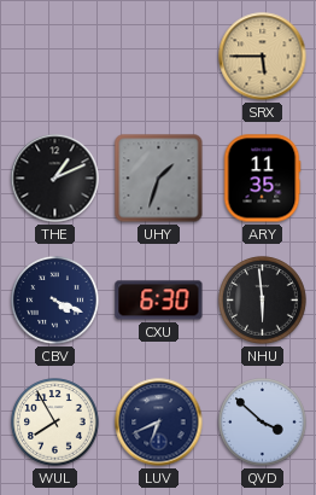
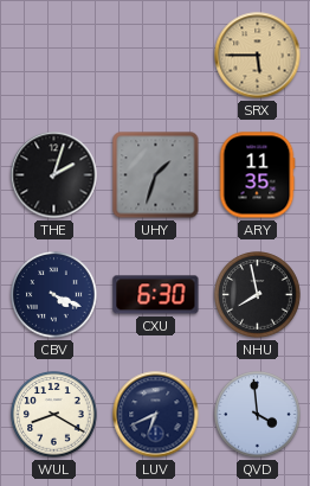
THE: 1:11 -> 2:03
NHU: 5:59 -> 7:58
WUL: 7:55 -> 8:20
QVD: 3:52 -> 3:59
